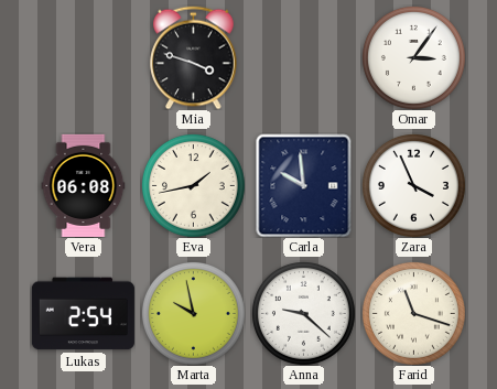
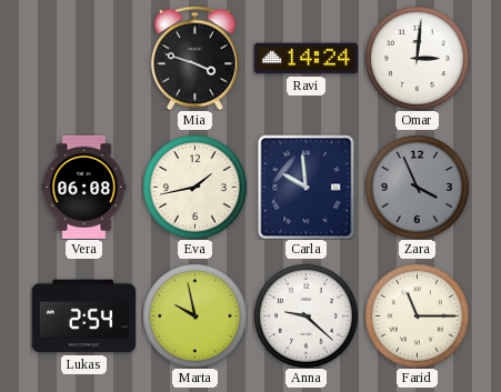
Ravi: none -> 14:24
Omar: 3:06 -> 3:01
Zara dial: white -> grey
Farid: 11:18 -> 11:15
